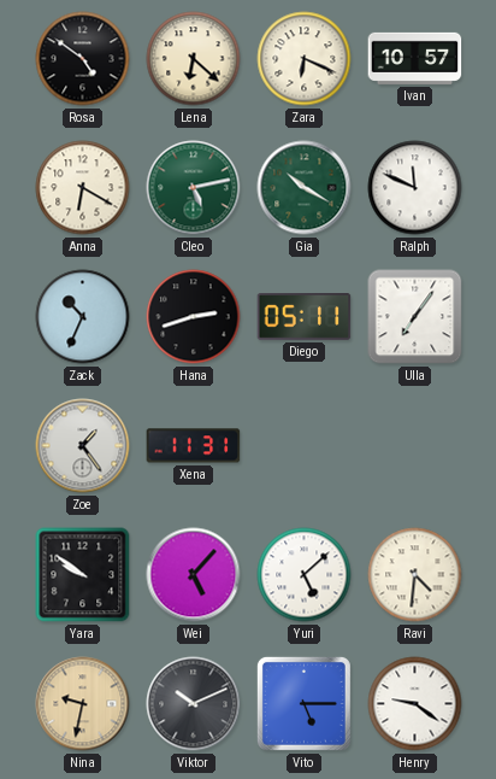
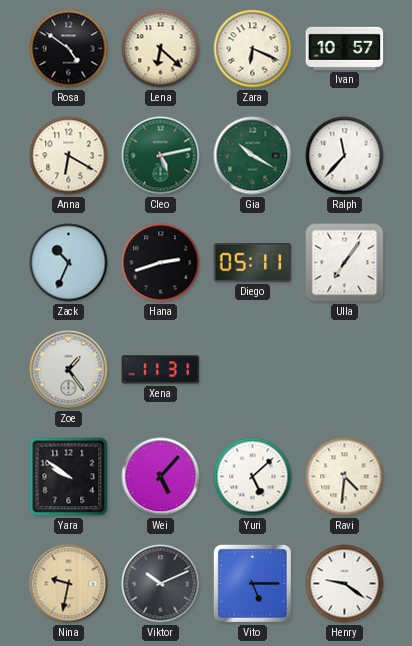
Ralph: 11:49 -> 11:37
